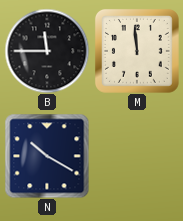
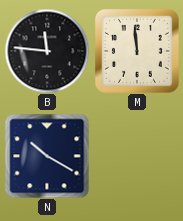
B: 11:45 -> 11:46
